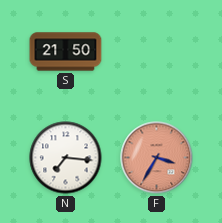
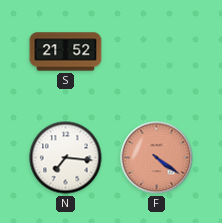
S: 21:50 -> 21:52
F: 3:35 -> 4:21
